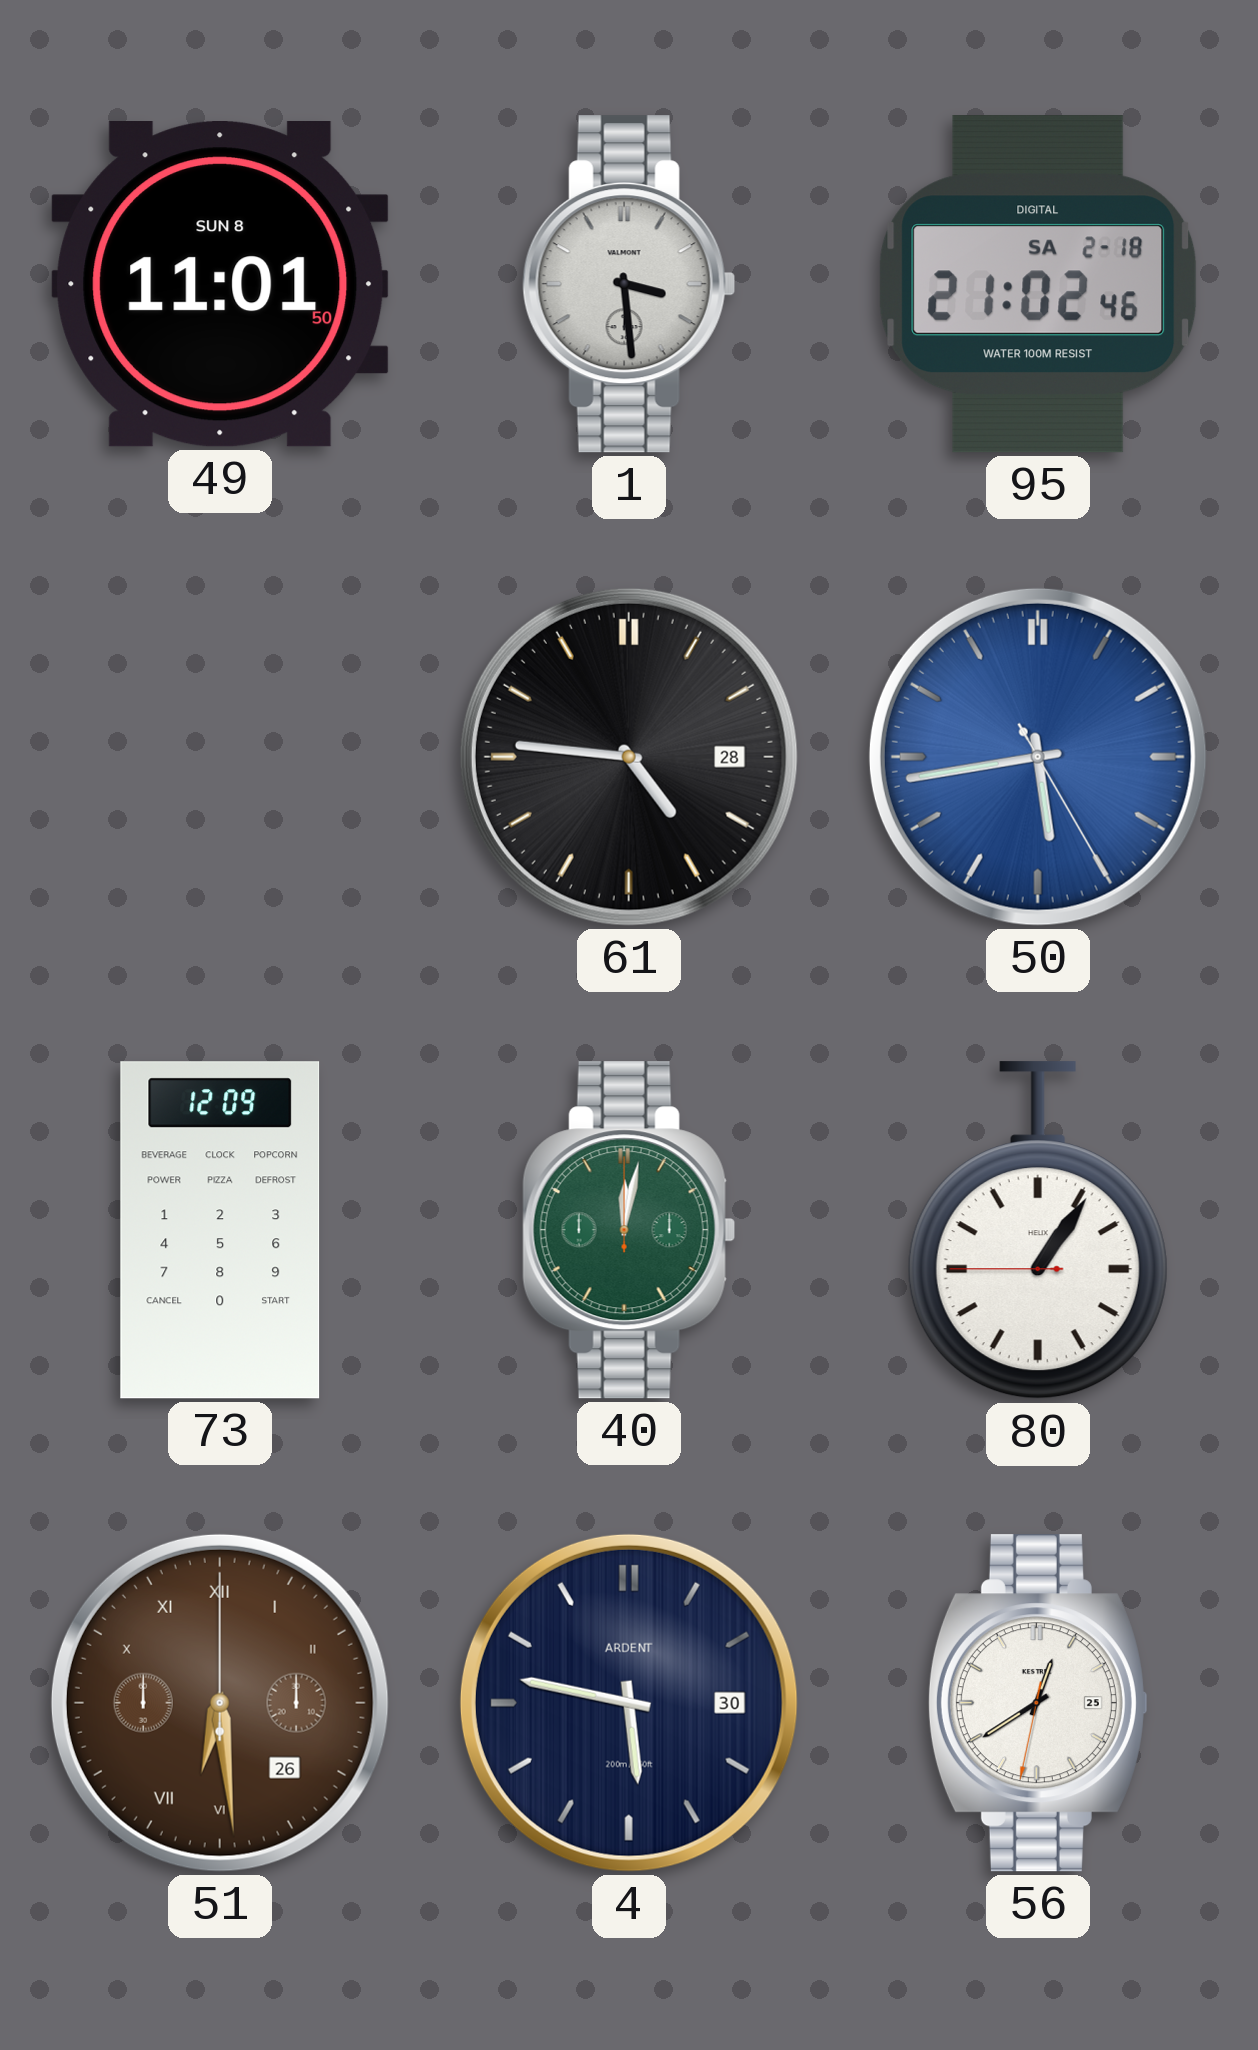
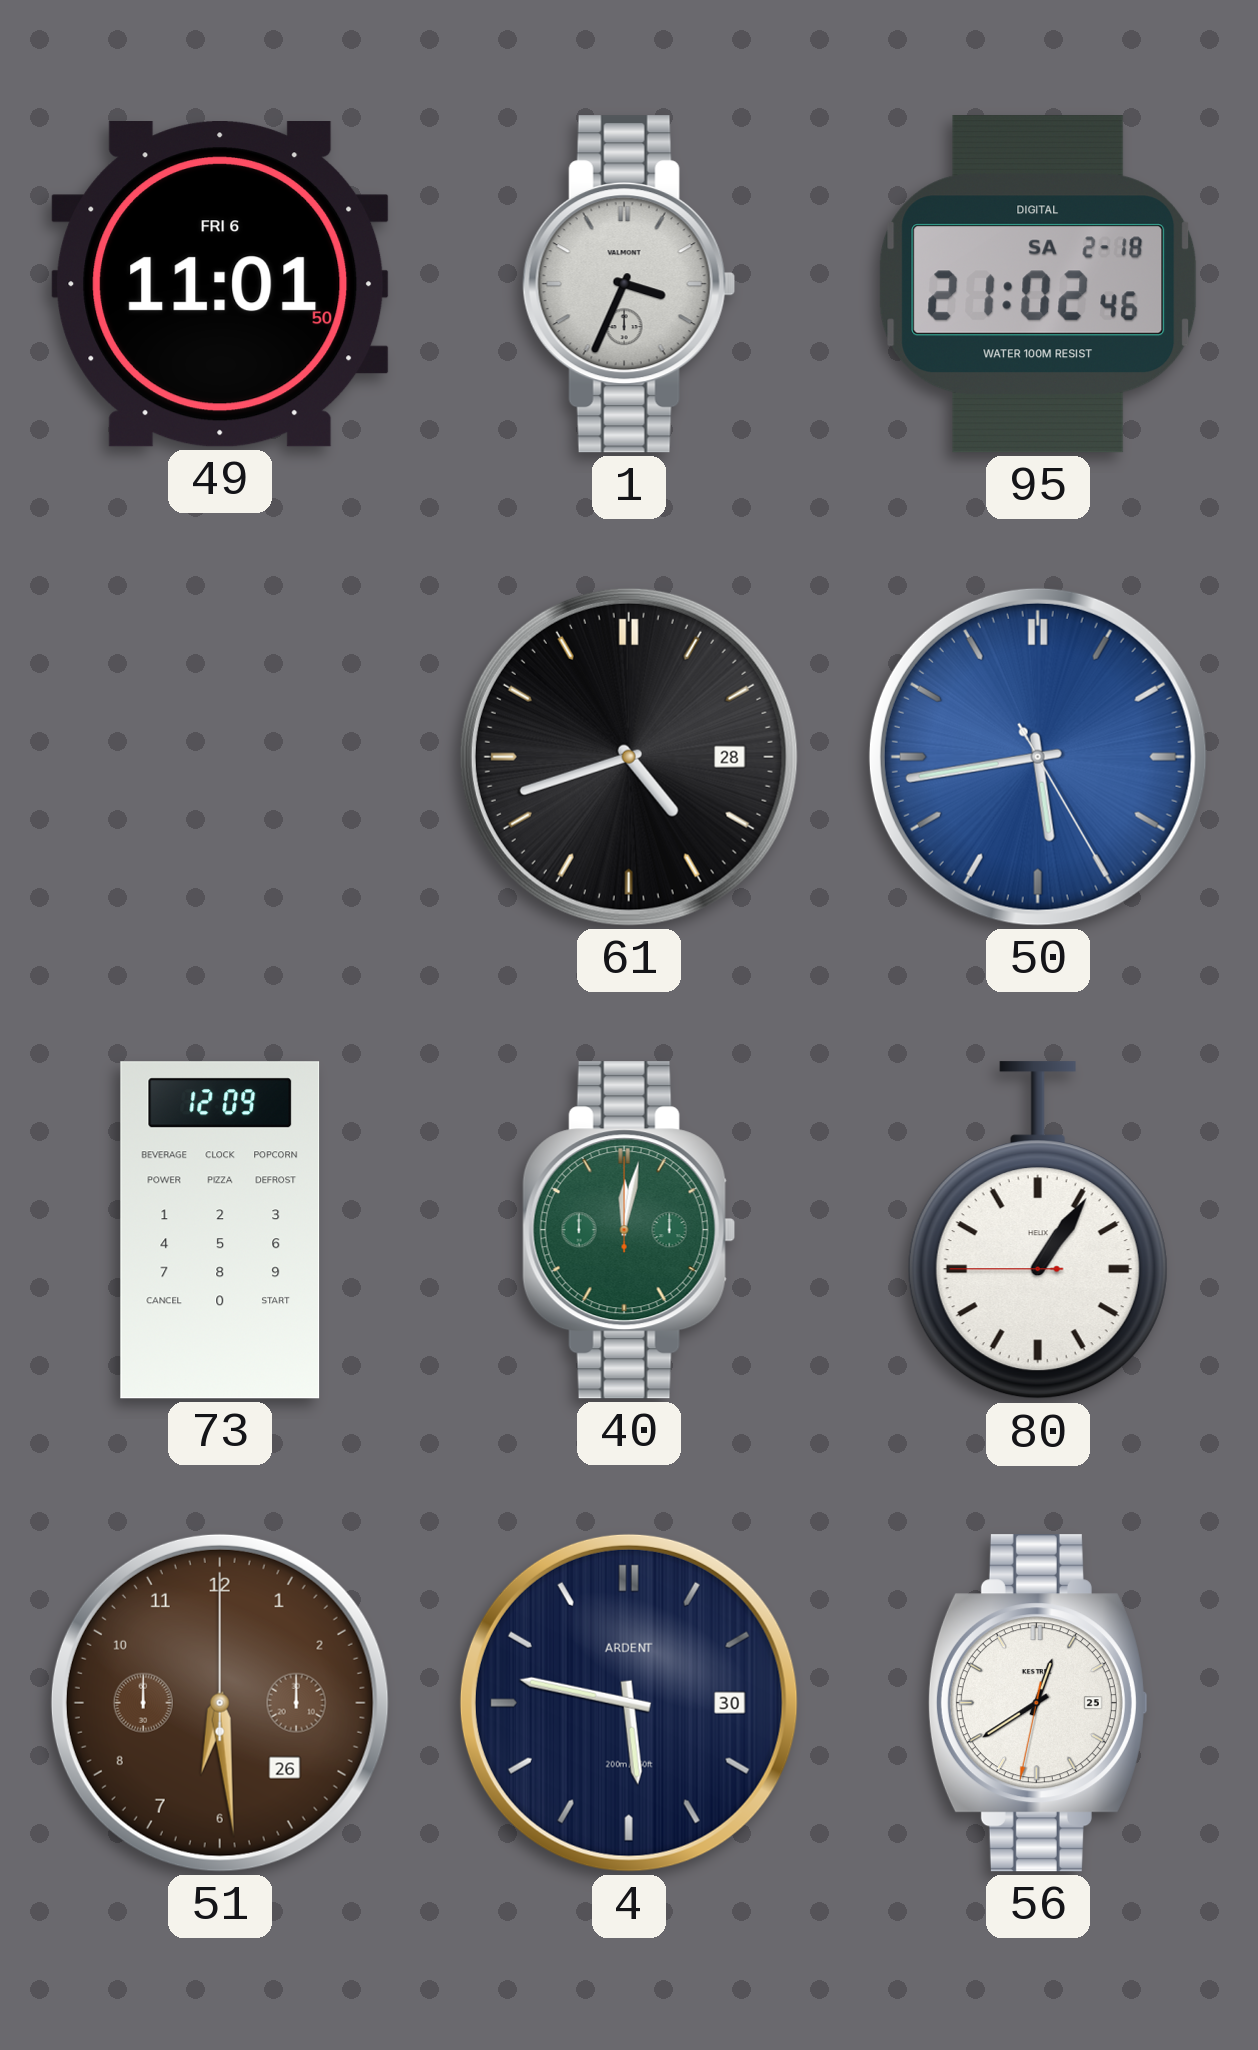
49 date: SUN 8 -> FRI 6
1: 3:29 -> 3:34
61: 4:46 -> 4:42
51 numerals: Roman -> Arabic
